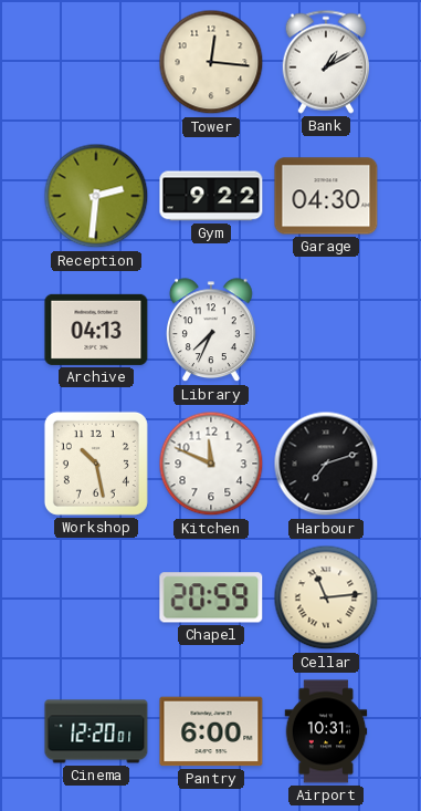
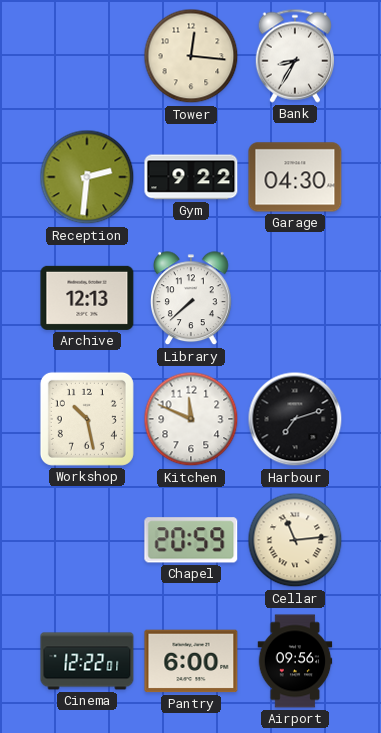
Bank: 1:10 -> 8:35
Archive: 04:13 -> 12:13
Library: 7:34 -> 7:38
Cinema: 12:20 -> 12:22
Airport: 10:31 -> 09:56
